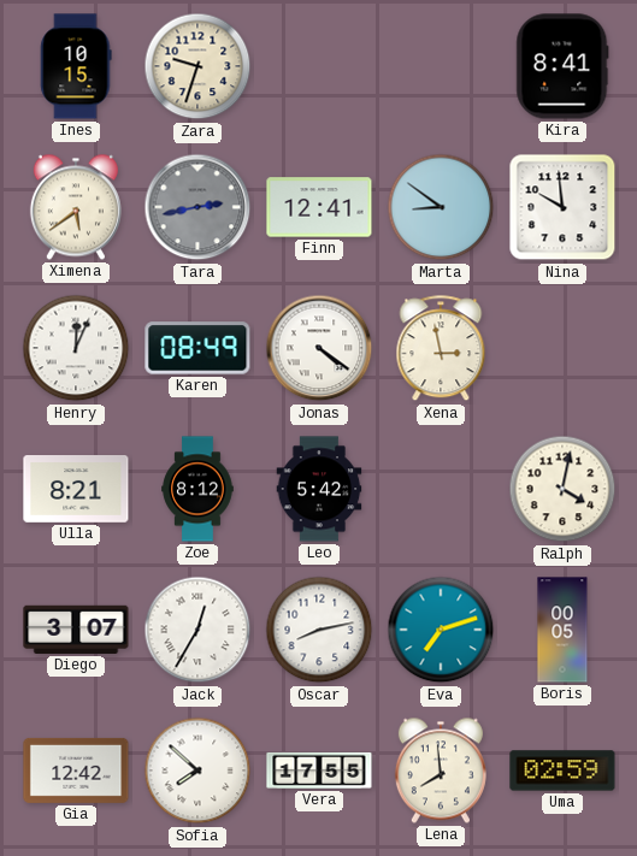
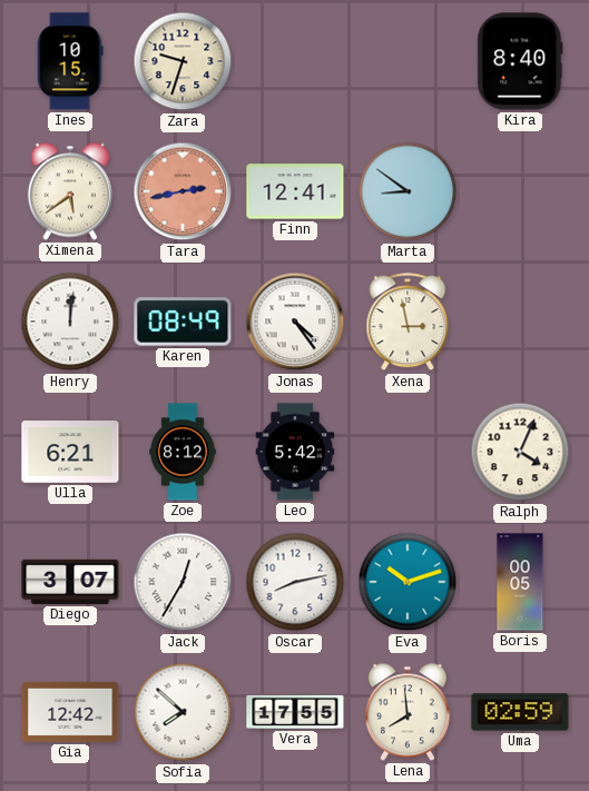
Kira: 8:41 -> 8:40
Tara dial: grey -> salmon
Nina: 9:59 -> none
Henry: 12:04 -> 12:01
Jonas: 4:21 -> 4:24
Ulla: 8:21 -> 6:21
Ralph: 4:02 -> 4:04
Eva: 7:12 -> 10:12
